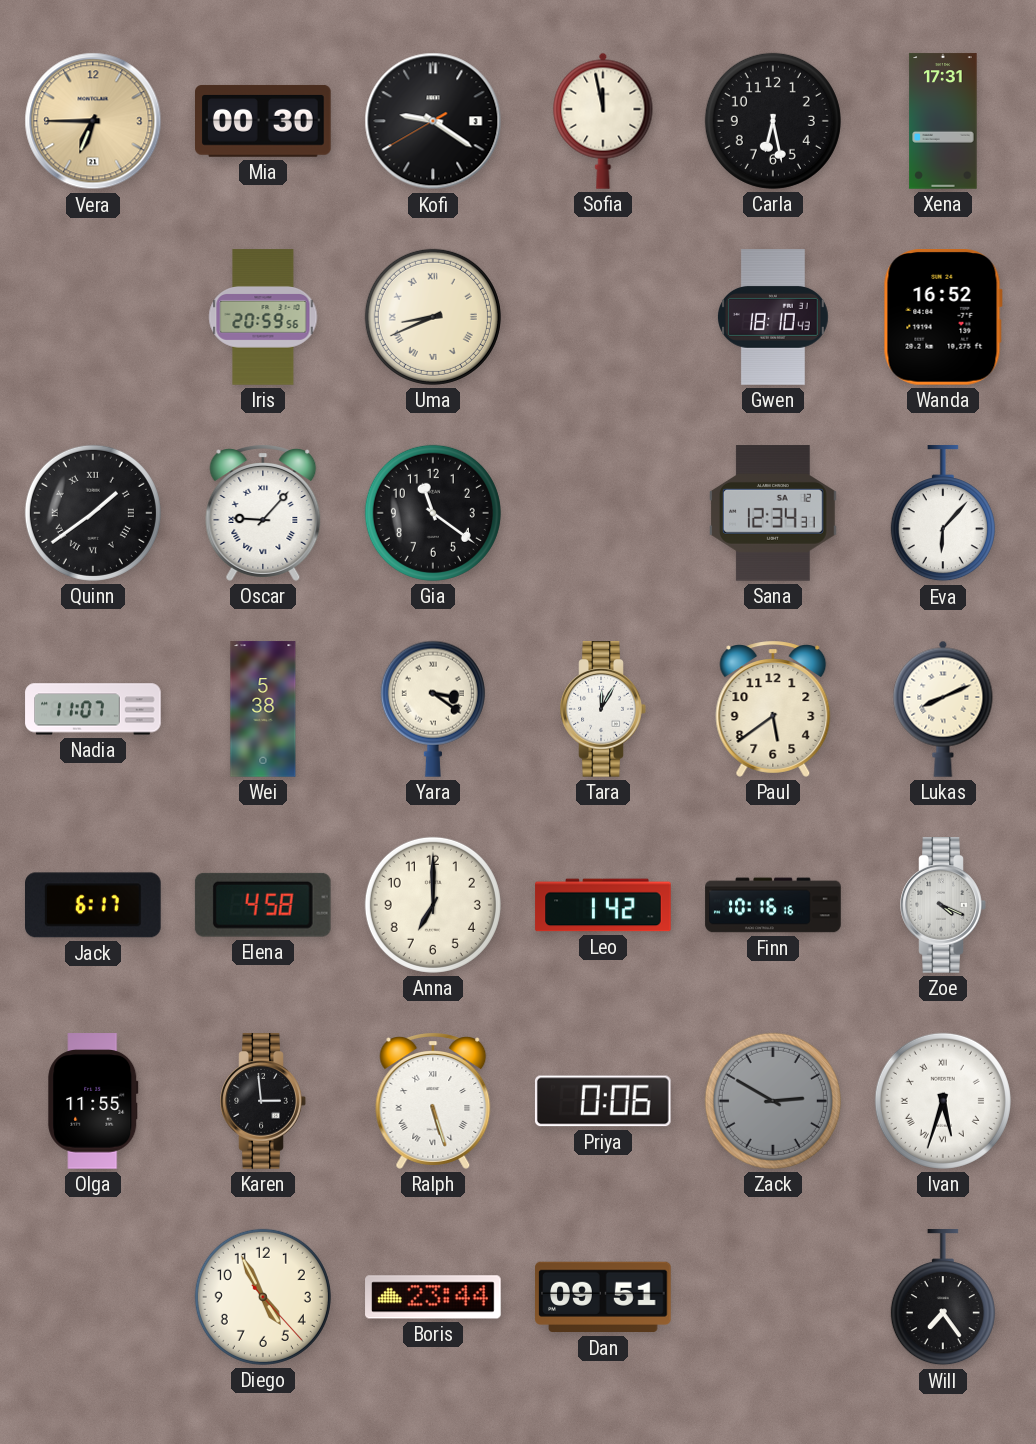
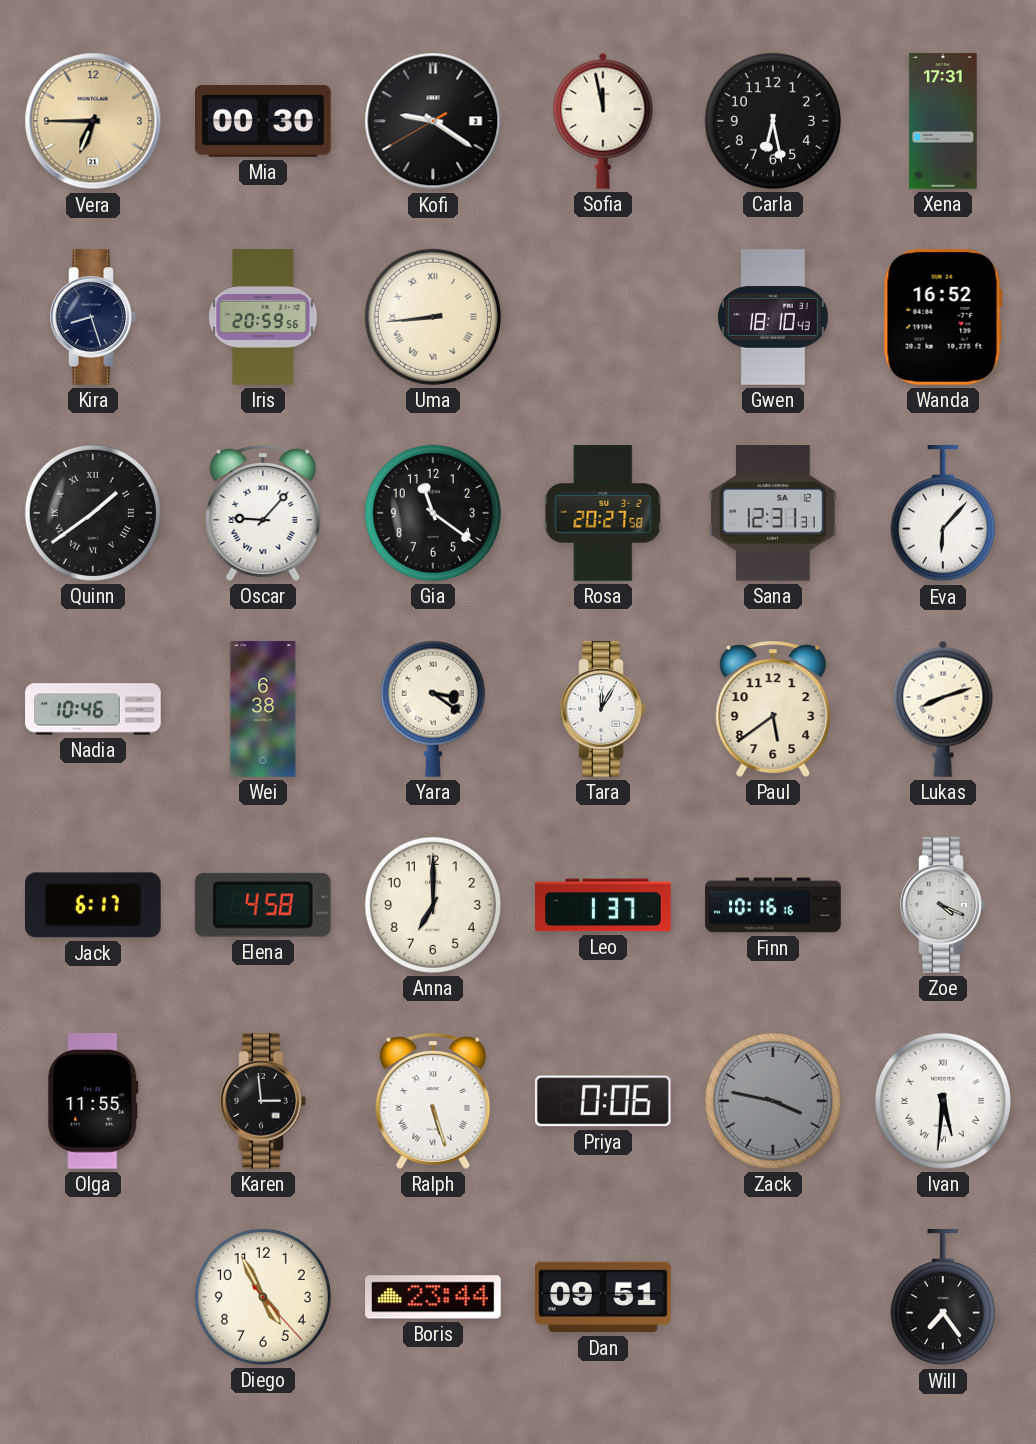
Kira: none -> 8:27
Uma: 8:41 -> 8:44
Rosa: none -> 20:27
Sana: 12:34 -> 12:31
Nadia: 11:07 -> 10:46
Wei: 5:38 -> 6:38
Lukas: 8:11 -> 8:12
Leo: 1:42 -> 1:37
Zack: 2:50 -> 3:47
Ivan: 5:33 -> 5:31
